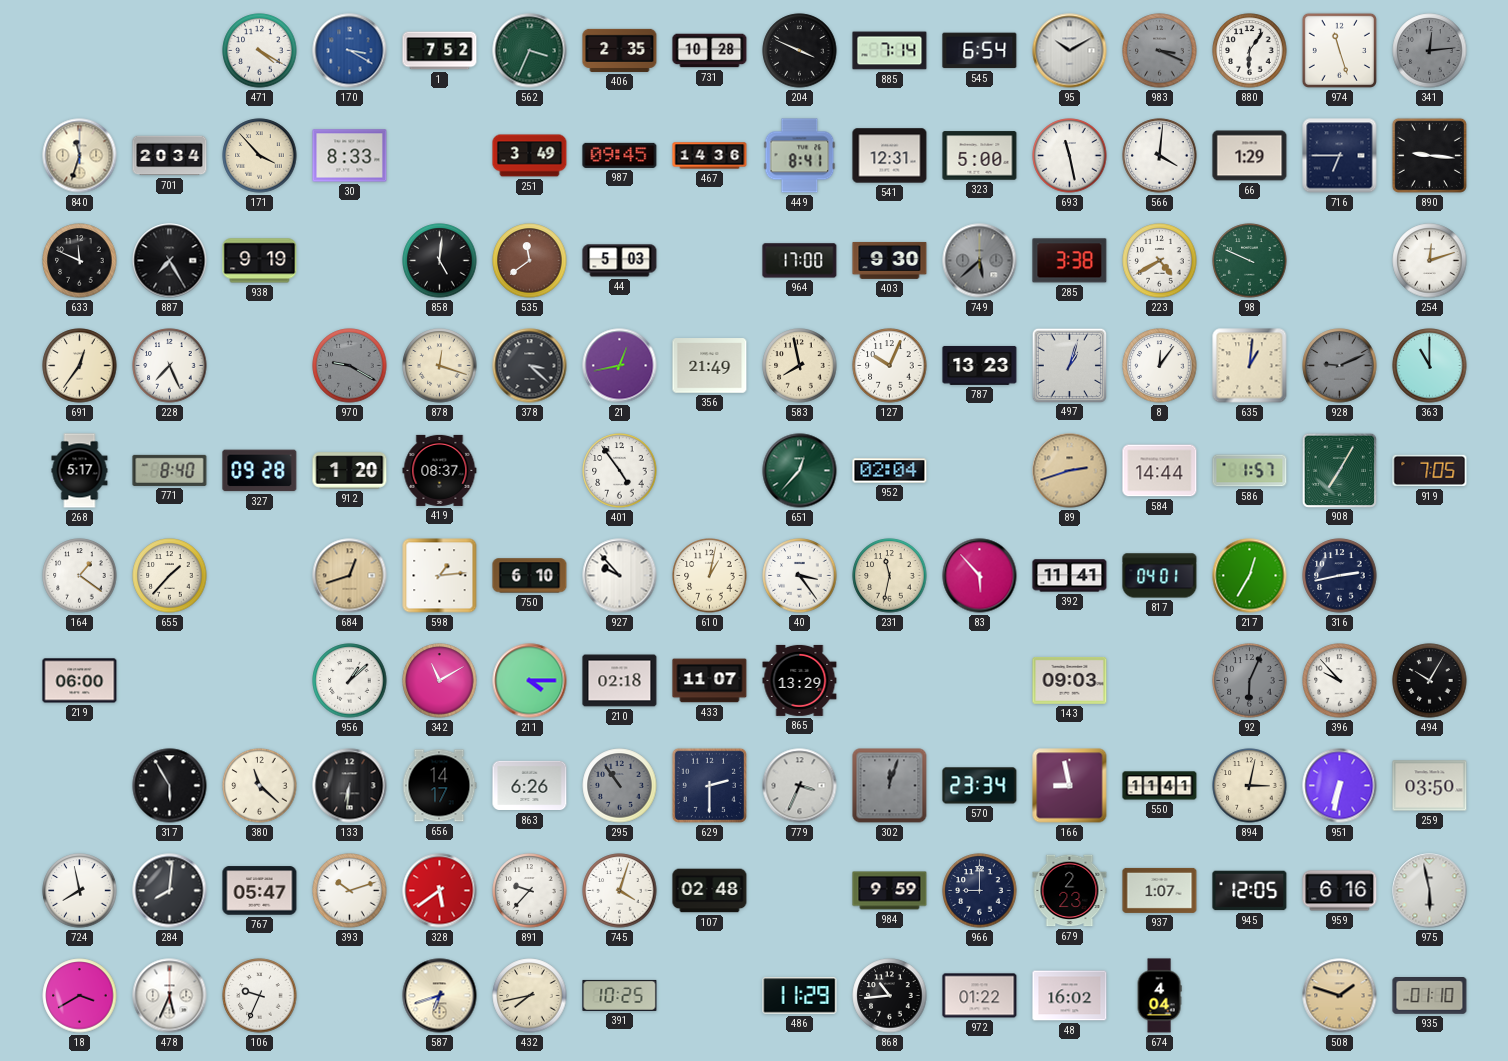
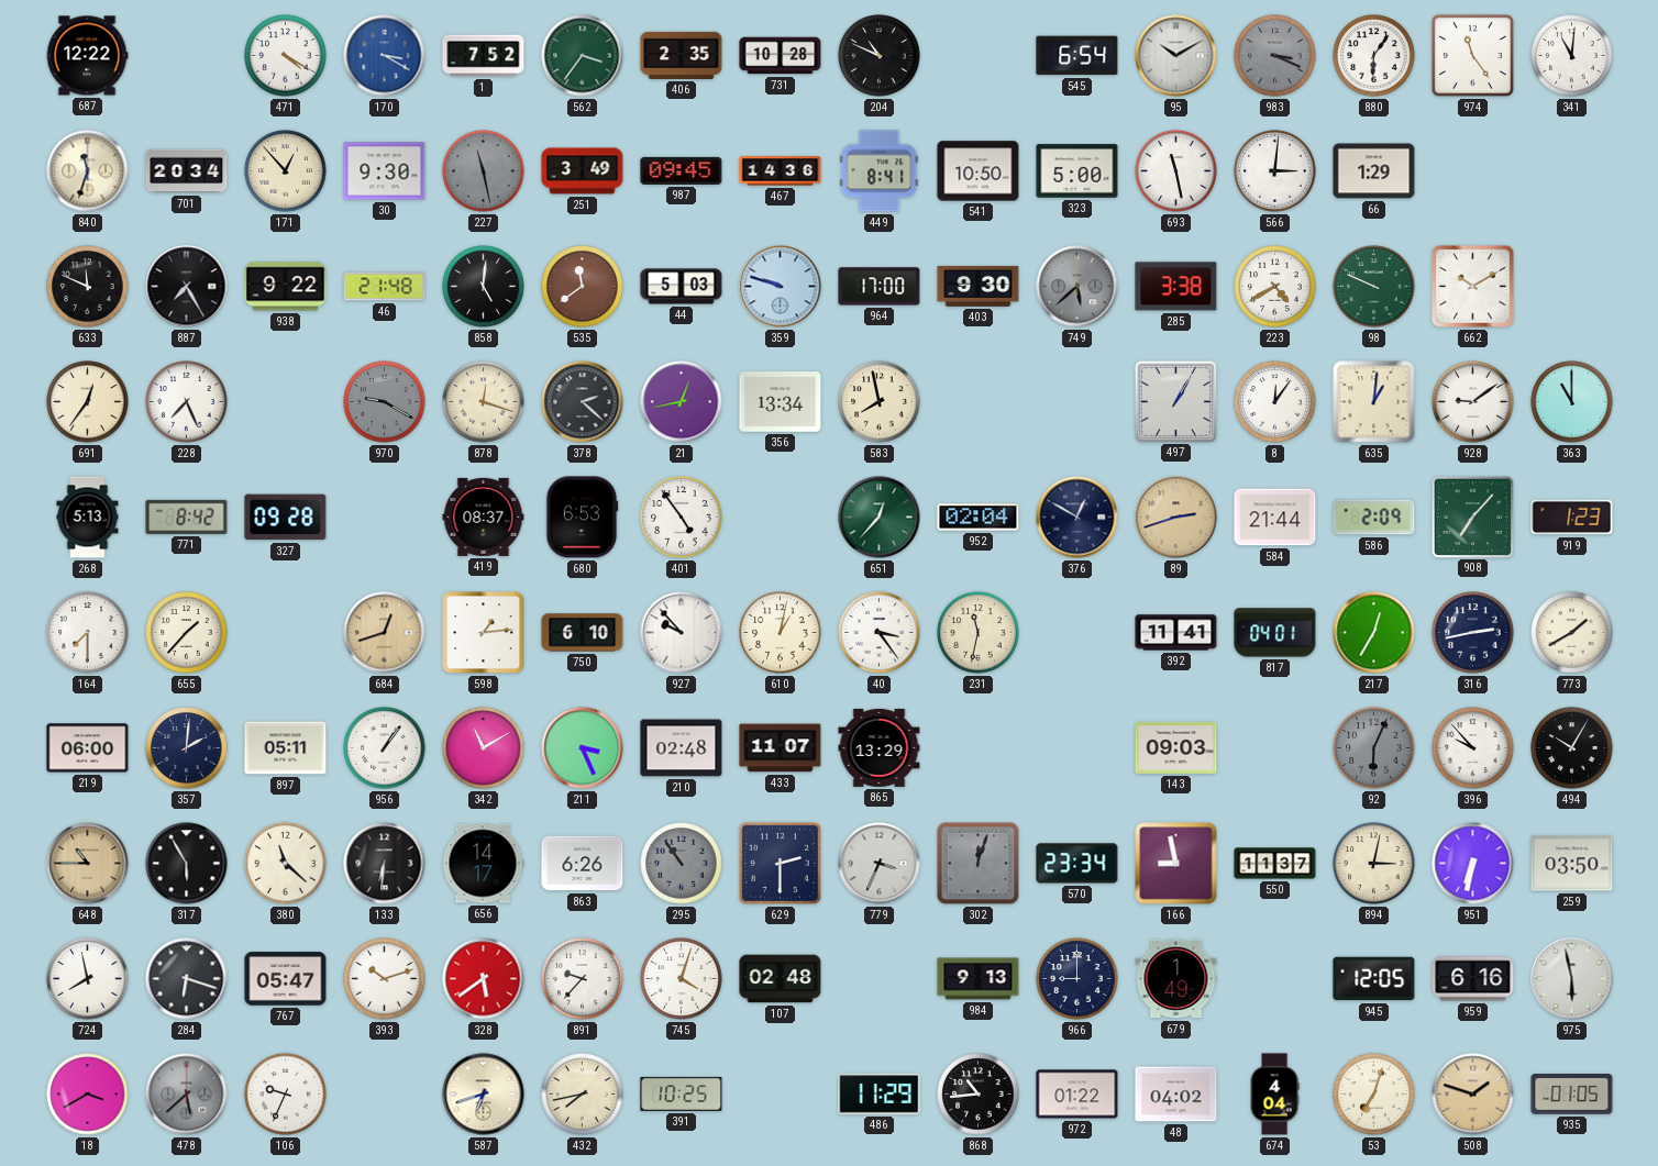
687: none -> 12:22
562: 3:34 -> 3:36
204: 3:49 -> 10:49
885: 7:14 -> none
974: 11:27 -> 11:24
341: 12:14 -> 11:01
341 dial: grey -> white
171: 3:53 -> 12:53
30: 8:33 -> 9:30
227: none -> 11:28
541: 12:31 -> 10:50
566: 4:01 -> 3:01
716: 6:45 -> none
890: 9:16 -> none
938: 9:19 -> 9:22
46: none -> 21:48
359: none -> 9:48
662: none -> 10:10
254: 12:12 -> none
378: 3:22 -> 2:22
356: 21:49 -> 13:34
127: 10:04 -> none
787: 13:23 -> none
497: 1:03 -> 1:05
928: 9:11 -> 9:09
928 dial: grey -> white
268: 5:17 -> 5:13
771: 8:40 -> 8:42
912: 1:20 -> none
680: none -> 6:53
376: none -> 12:50
584: 14:44 -> 21:44
586: 1:57 -> 2:09
908: 7:05 -> 7:07
919: 7:05 -> 1:23
164: 1:21 -> 7:30
83: 5:53 -> none
773: none -> 1:40
357: none -> 2:01
897: none -> 05:11
956: 1:08 -> 1:06
211: 4:15 -> 3:26
210: 02:18 -> 02:48
648: none -> 10:45
550: 11:41 -> 11:37
284: 8:01 -> 6:18
984: 9:59 -> 9:13
679: 2:23 -> 1:49
937: 1:07 -> none
478: 5:34 -> 5:38
478 dial: white -> grey
48: 16:02 -> 04:02
53: none -> 7:03
935: 01:10 -> 01:05
